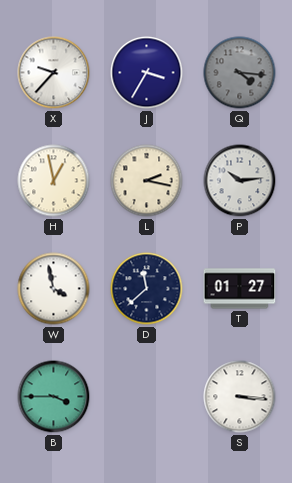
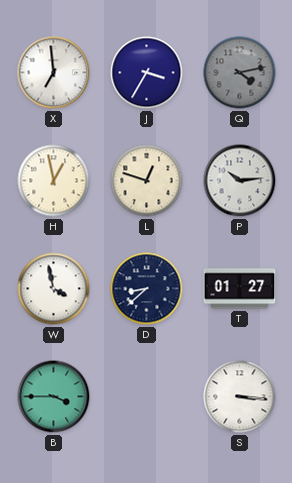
X: 9:37 -> 6:59
Q: 4:16 -> 4:13
L: 2:17 -> 12:48
D: 11:38 -> 8:38
